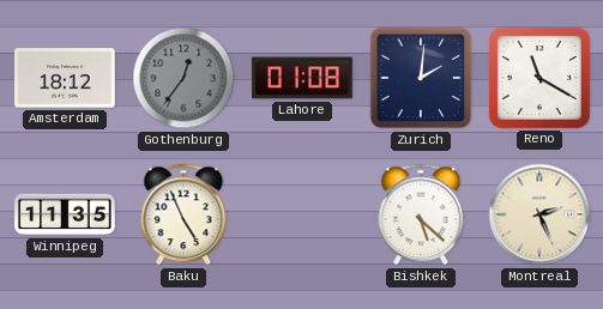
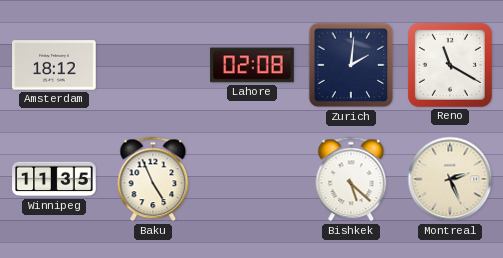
Gothenburg: 12:36 -> none
Lahore: 01:08 -> 02:08
